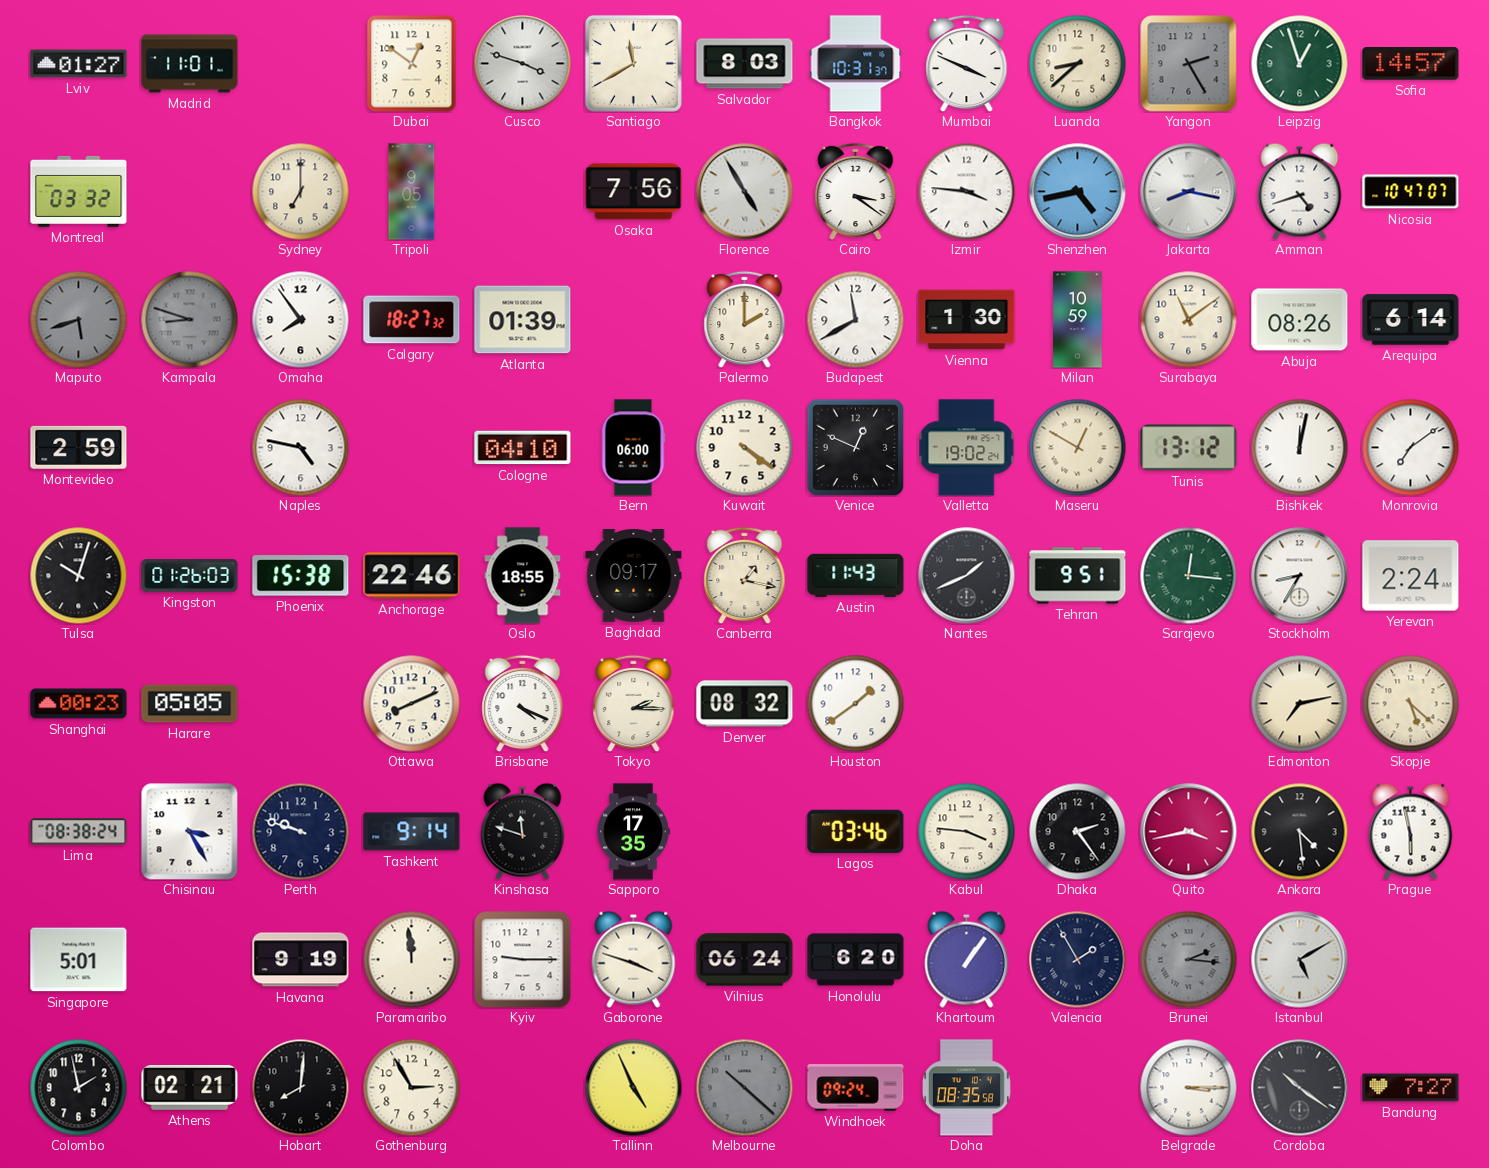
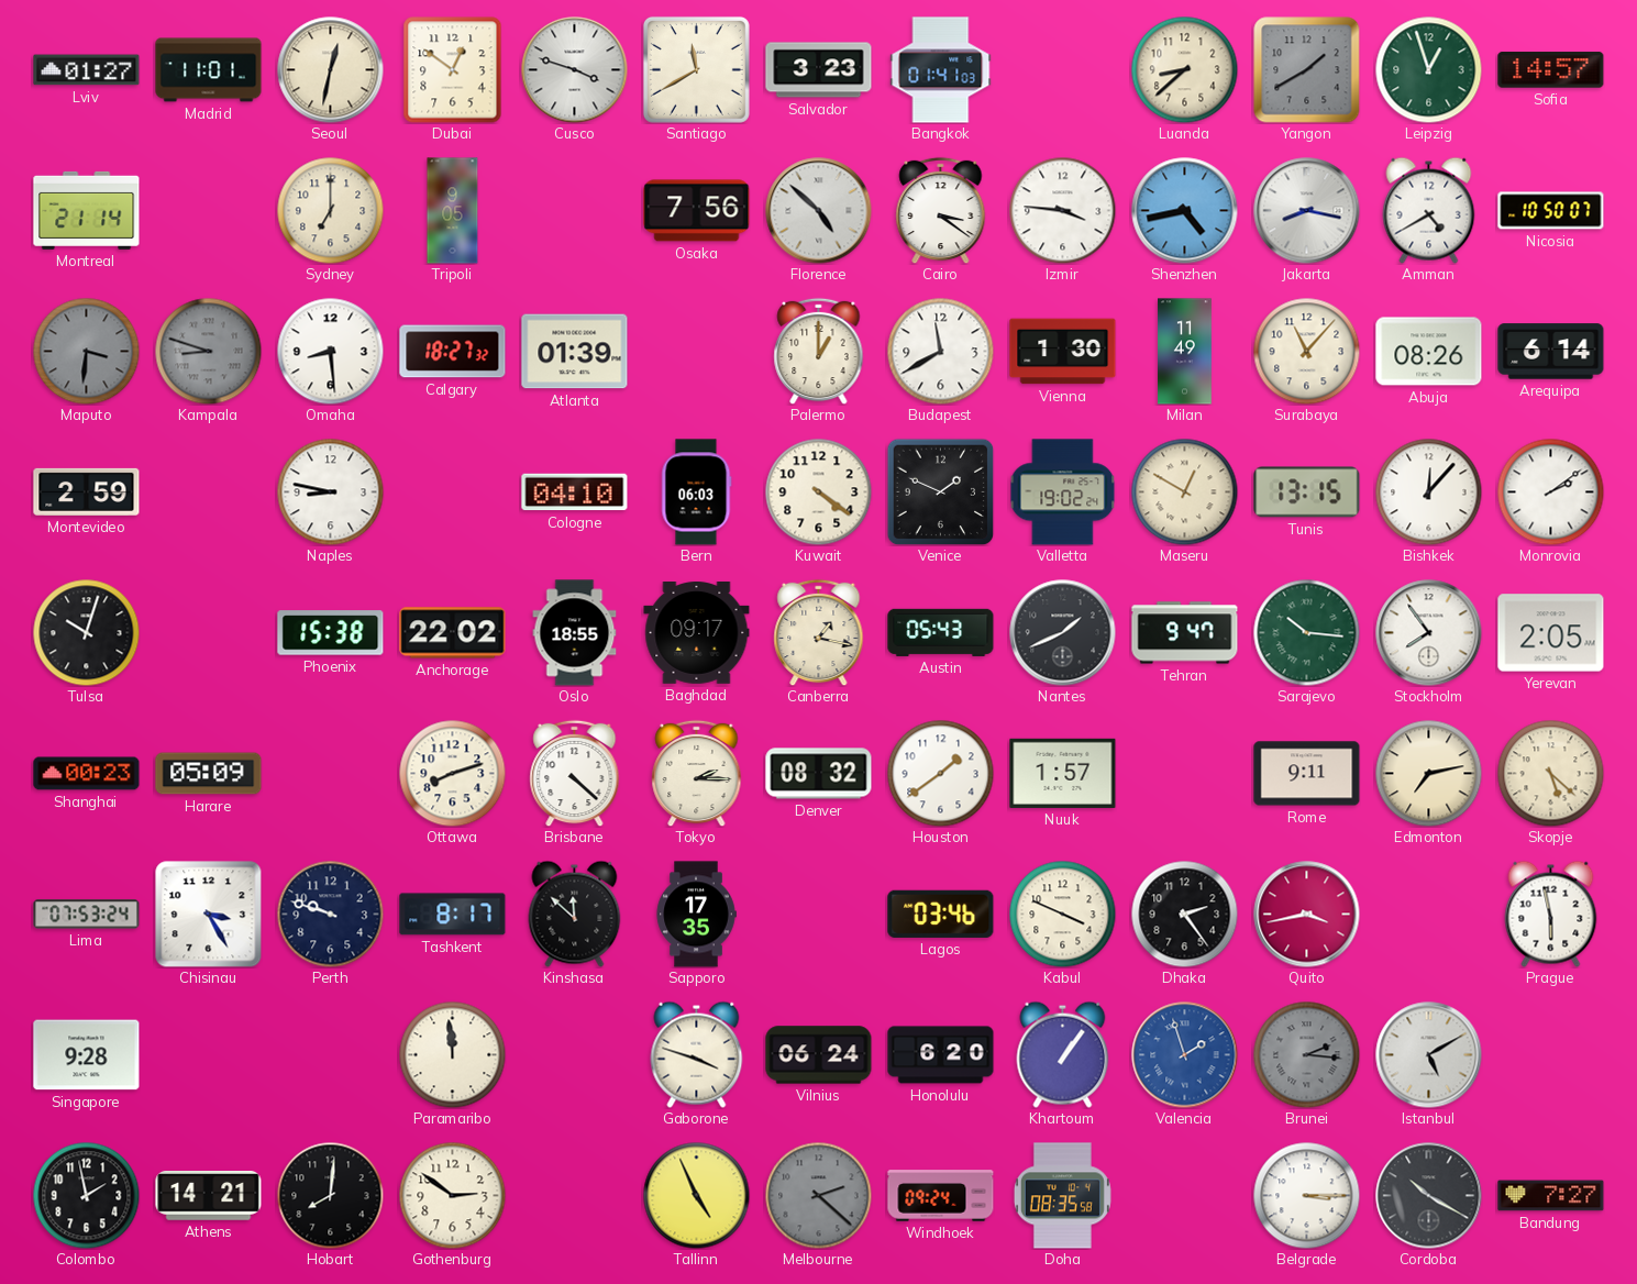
Seoul: none -> 12:32
Salvador: 8:03 -> 3:23
Bangkok: 10:31 -> 01:41
Mumbai: 3:49 -> none
Yangon: 2:25 -> 1:40
Montreal: 03:32 -> 21:14
Florence: 4:55 -> 4:52
Amman: 4:42 -> 4:40
Nicosia: 10:47 -> 10:50
Maputo: 5:42 -> 3:31
Omaha: 7:54 -> 8:29
Palermo: 2:00 -> 1:00
Milan: 10:59 -> 11:49
Surabaya: 11:09 -> 11:07
Naples: 4:47 -> 8:47
Bern: 06:00 -> 06:03
Venice: 12:49 -> 1:49
Tunis: 13:12 -> 13:15
Bishkek: 12:02 -> 12:07
Monrovia: 7:09 -> 2:09
Kingston: 01:26 -> none
Anchorage: 22:46 -> 22:02
Austin: 11:43 -> 05:43
Tehran: 9:51 -> 9:47
Sarajevo: 12:16 -> 10:16
Stockholm: 8:35 -> 7:54
Yerevan: 2:24 -> 2:05
Harare: 05:05 -> 05:09
Ottawa: 8:11 -> 8:12
Brisbane: 4:19 -> 4:22
Nuuk: none -> 1:57
Rome: none -> 9:11
Lima: 08:38 -> 07:53
Tashkent: 9:14 -> 8:17
Kinshasa: 11:48 -> 11:52
Kabul: 3:46 -> 3:49
Ankara: 4:29 -> none
Singapore: 5:01 -> 9:28
Havana: 9:19 -> none
Kyiv: 9:15 -> none
Valencia: 1:55 -> 1:57
Valencia dial: navy -> blue
Athens: 02:21 -> 14:21
Gothenburg: 2:55 -> 2:51
Melbourne: 10:22 -> 2:22
Cordoba: 10:21 -> 10:20
